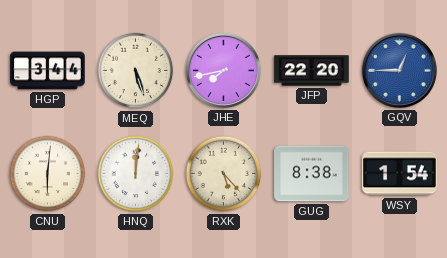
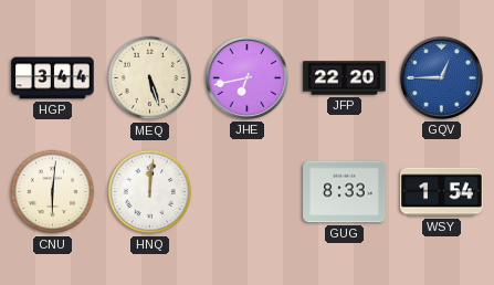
JHE: 7:43 -> 6:43
RXK: 5:23 -> none
GUG: 8:38 -> 8:33
